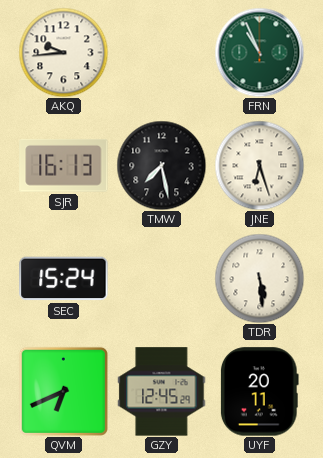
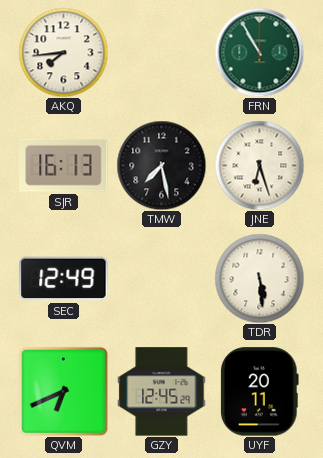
AKQ: 9:44 -> 7:44
FRN: 10:56 -> 10:55
SEC: 15:24 -> 12:49
